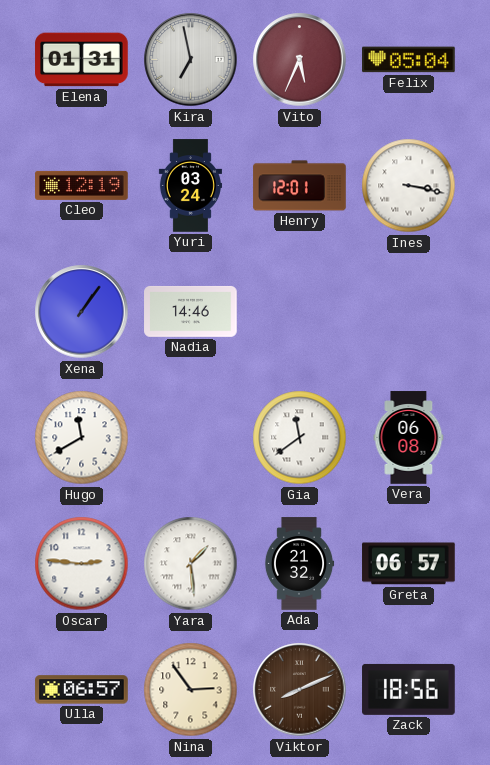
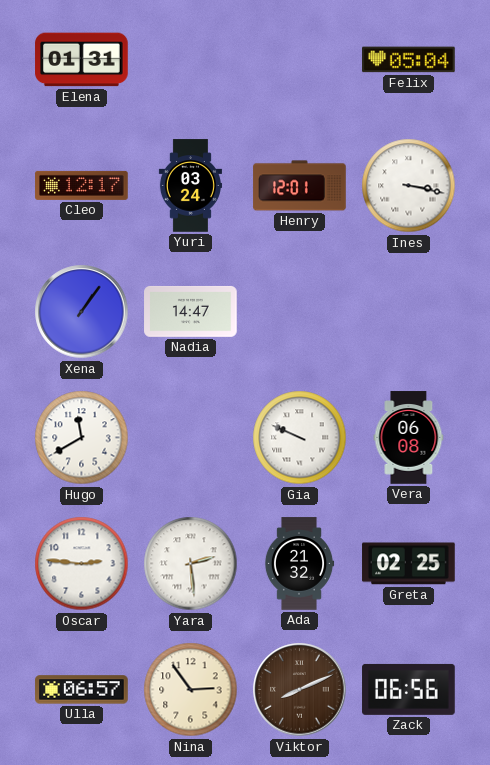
Kira: 6:58 -> none
Vito: 5:34 -> none
Cleo: 12:19 -> 12:17
Nadia: 14:46 -> 14:47
Gia: 11:39 -> 9:49
Yara: 1:29 -> 2:29
Greta: 06:57 -> 02:25
Zack: 18:56 -> 06:56
